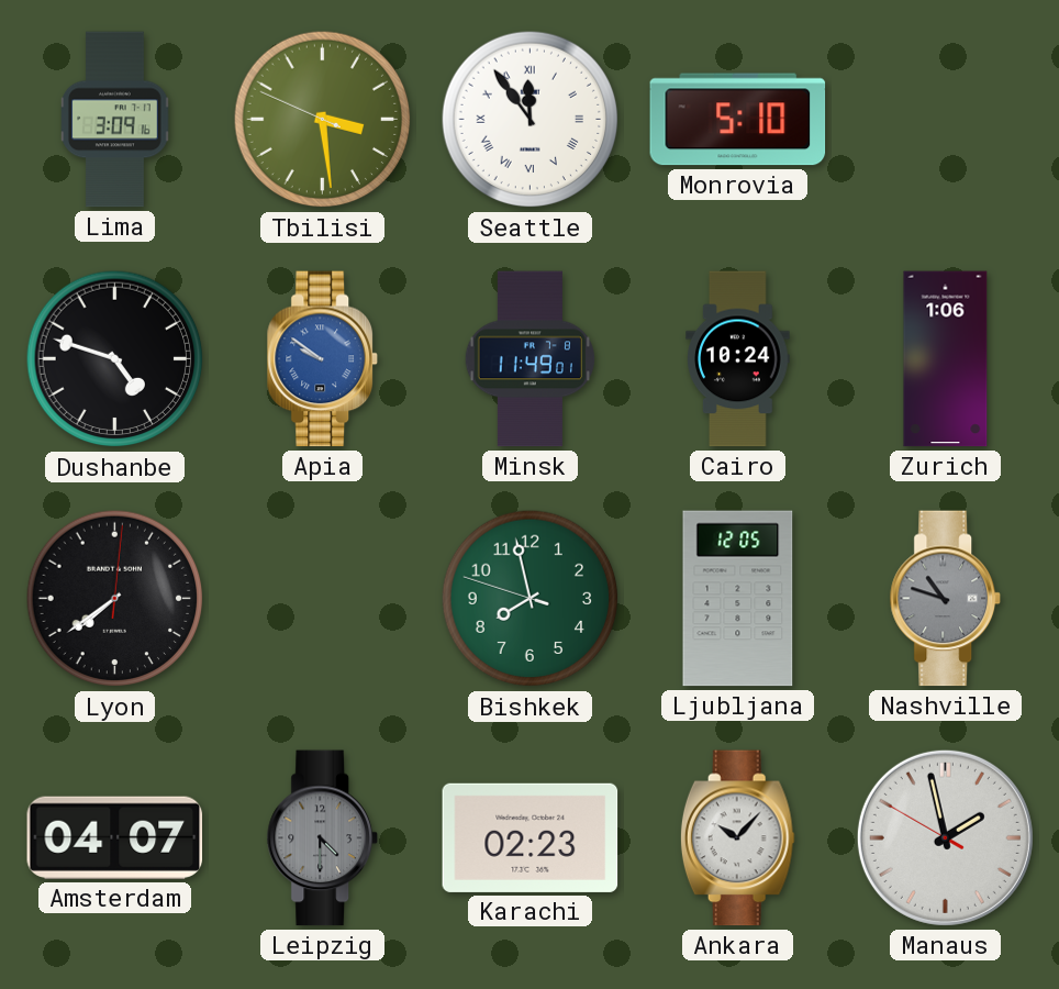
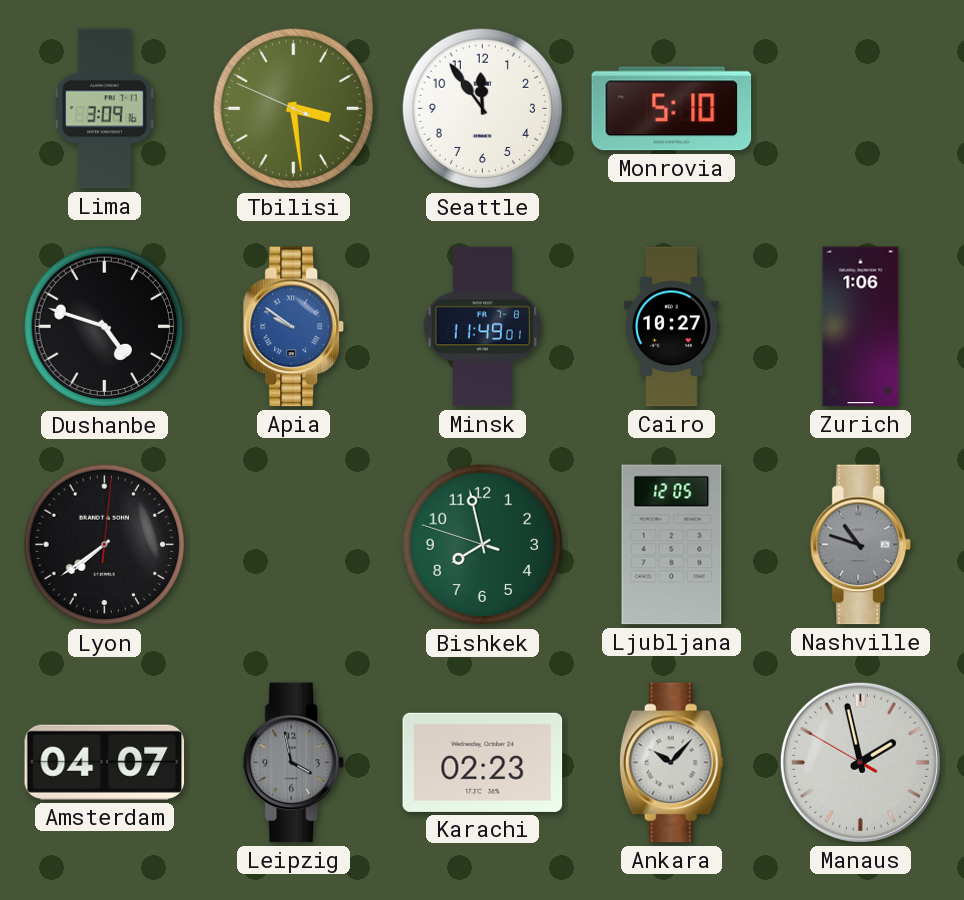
Seattle numerals: Roman -> Arabic
Cairo: 10:24 -> 10:27
Leipzig: 4:30 -> 3:58
